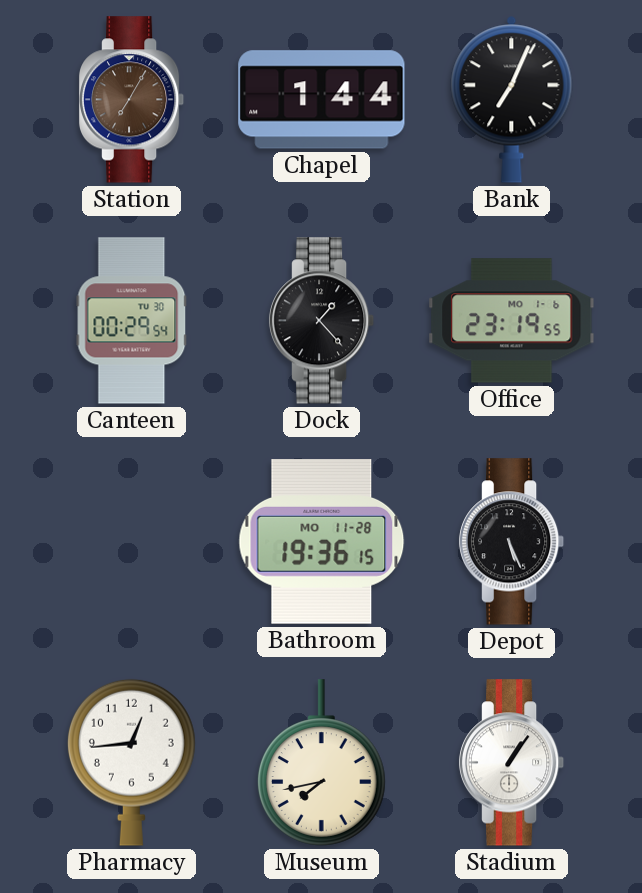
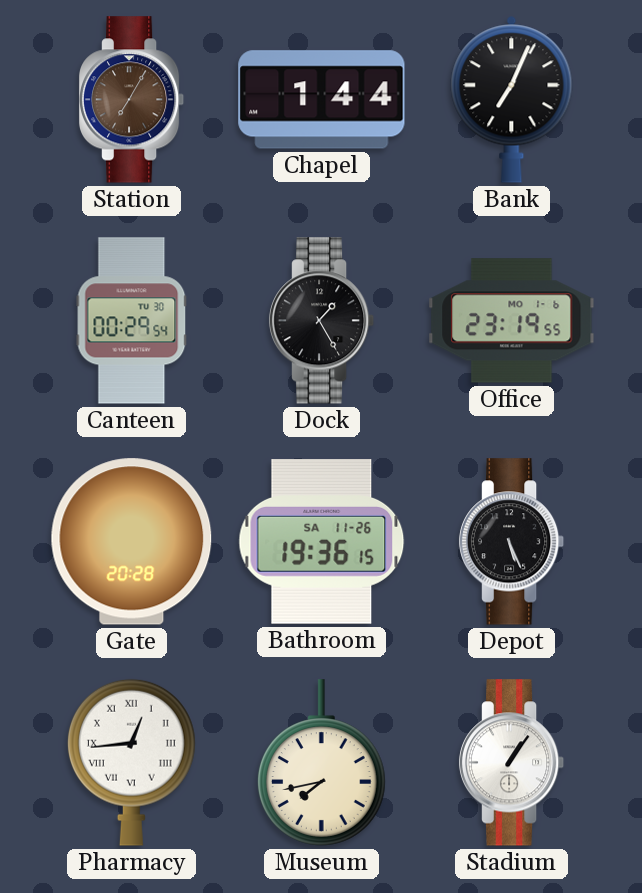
Dock: 1:23 -> 1:25
Gate: none -> 20:28
Bathroom date: MO 11-28 -> SA 11-26
Pharmacy numerals: Arabic -> Roman
